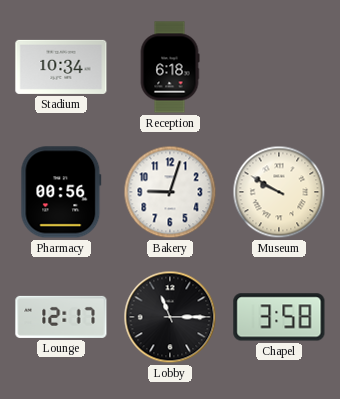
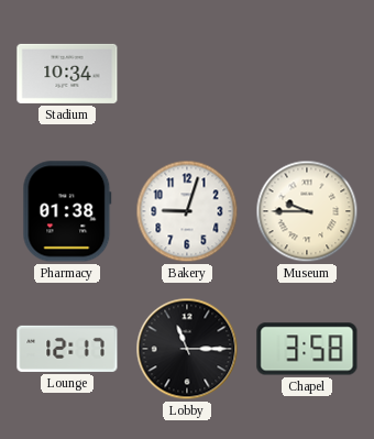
Reception: 6:18 -> none
Pharmacy: 00:56 -> 01:38
Museum: 9:50 -> 9:45
